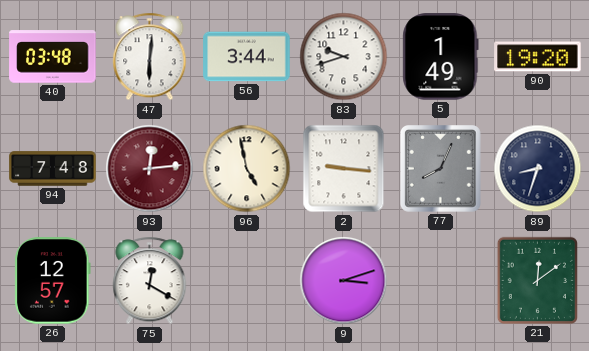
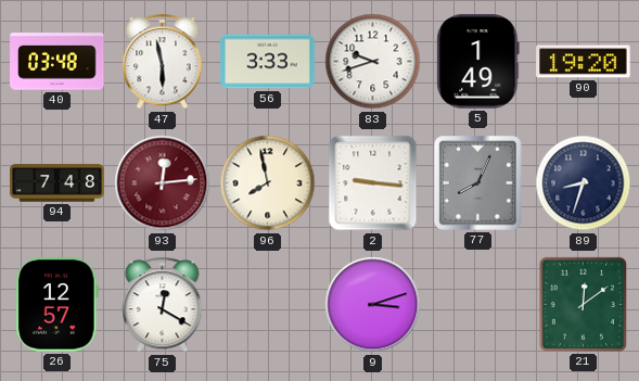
47: 6:01 -> 5:58
56: 3:44 -> 3:33
96: 4:58 -> 7:58
